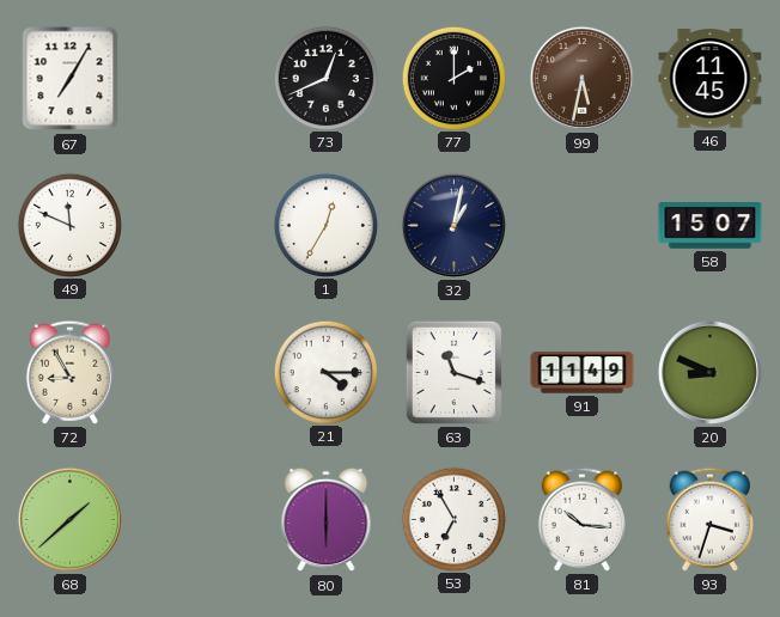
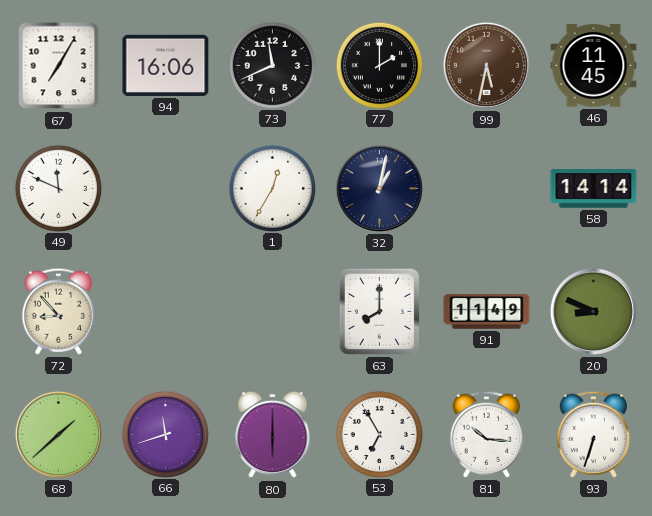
94: none -> 16:06
73: 12:41 -> 11:41
58: 15:07 -> 14:14
72: 8:55 -> 8:53
21: 4:15 -> none
63: 11:18 -> 8:00
66: none -> 11:42
93: 3:33 -> 6:33
